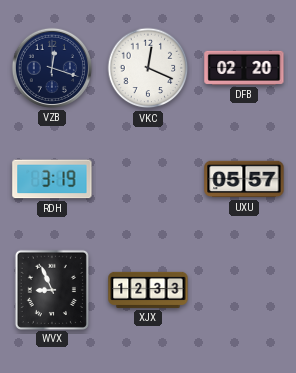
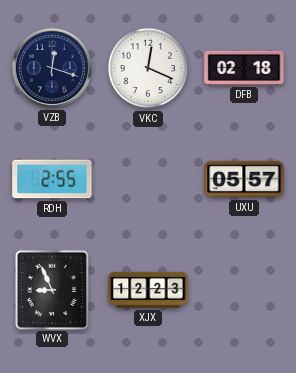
DFB: 02:20 -> 02:18
RDH: 3:19 -> 2:55
XJX: 12:33 -> 12:23
